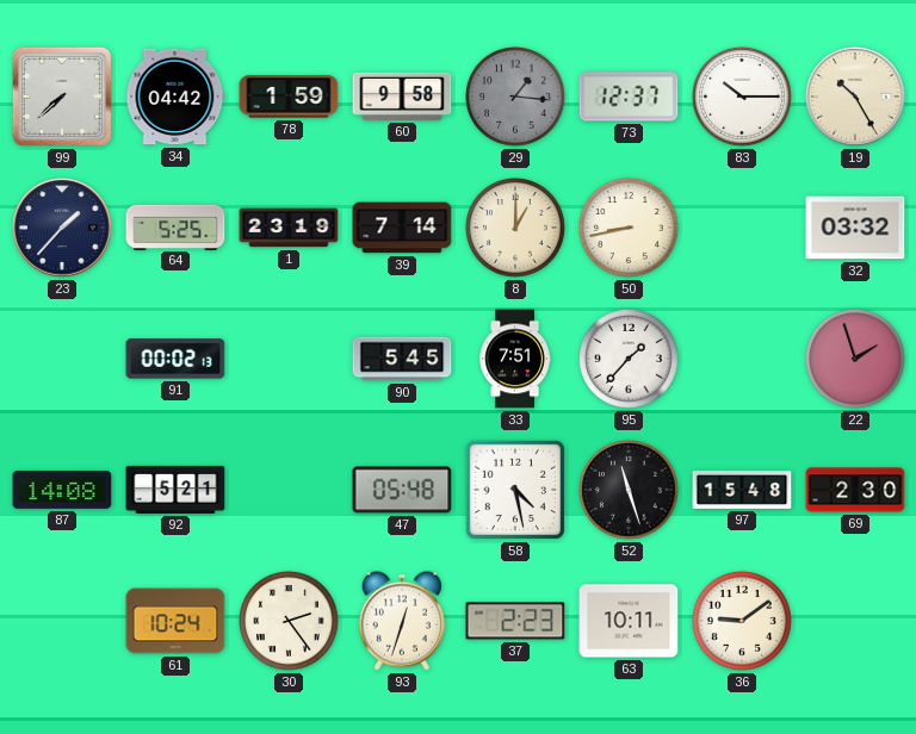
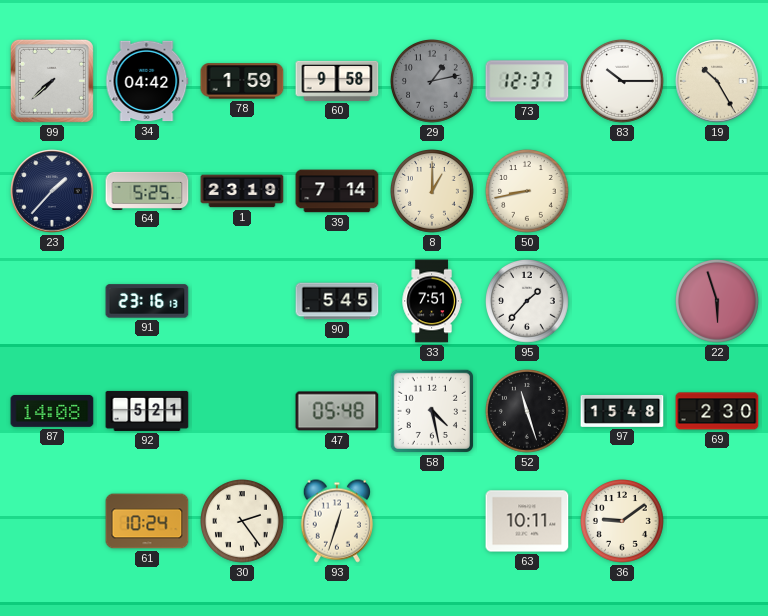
29: 1:16 -> 1:13
32: 03:32 -> none
91: 00:02 -> 23:16
22: 1:57 -> 5:57
37: 2:23 -> none
